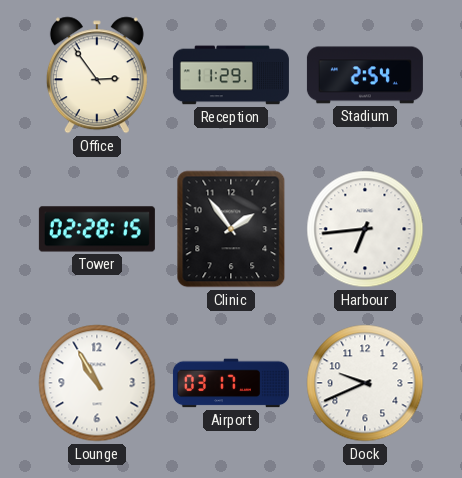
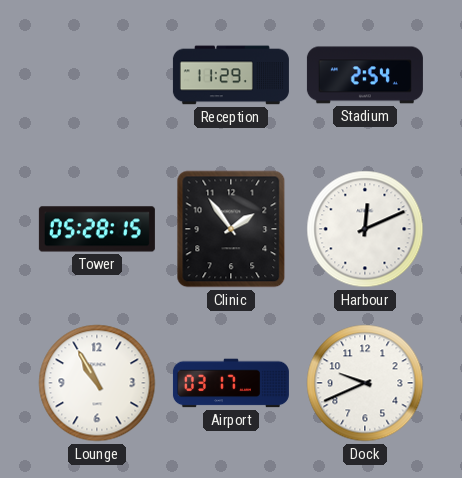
Office: 2:54 -> none
Tower: 02:28 -> 05:28
Harbour: 6:44 -> 12:11
